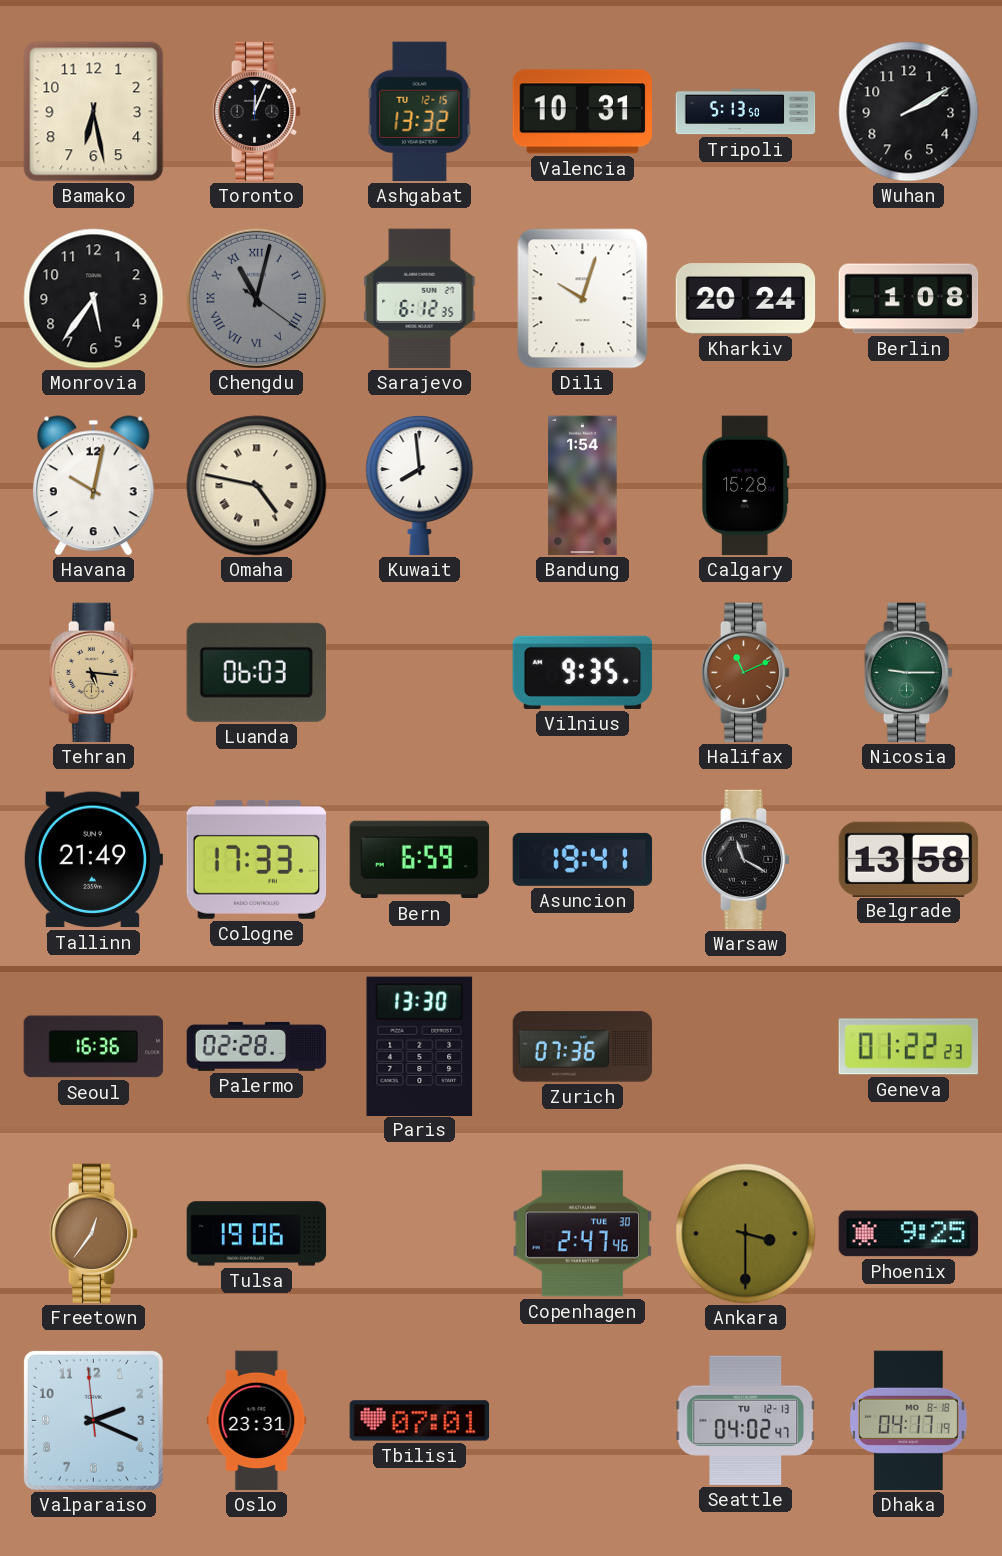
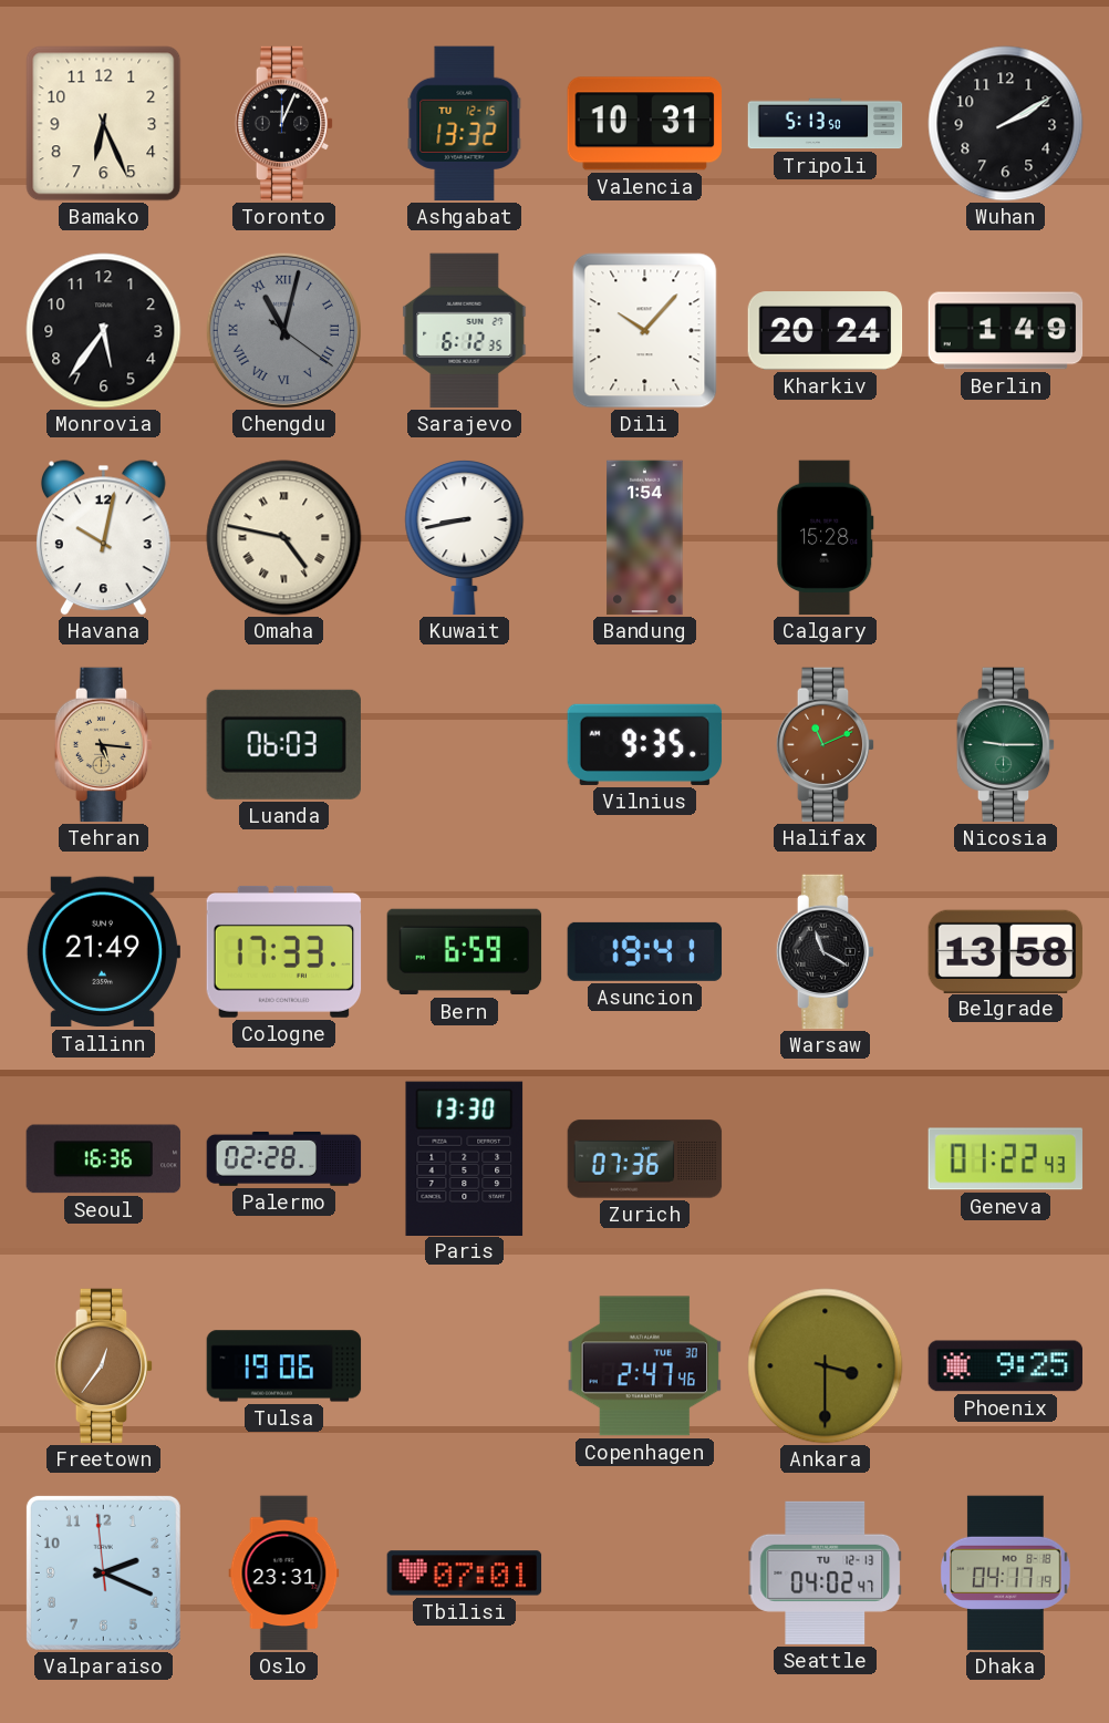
Bamako: 6:28 -> 6:26
Dili: 10:03 -> 10:07
Berlin: 1:08 -> 1:49
Kuwait: 7:59 -> 8:43
Geneva: 01:22:23 -> 01:22:43
